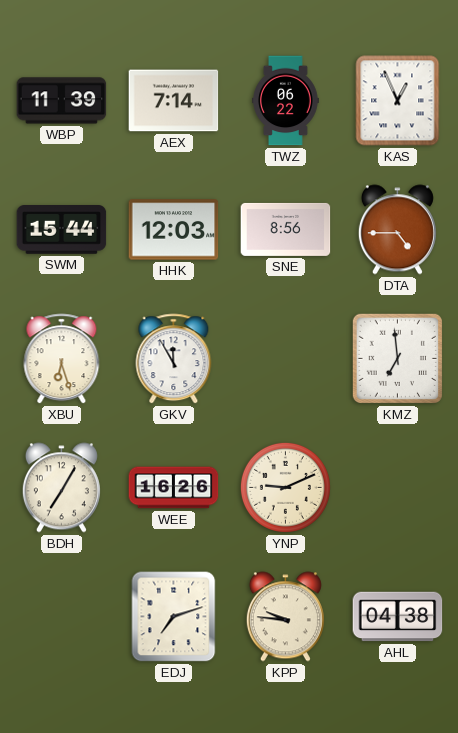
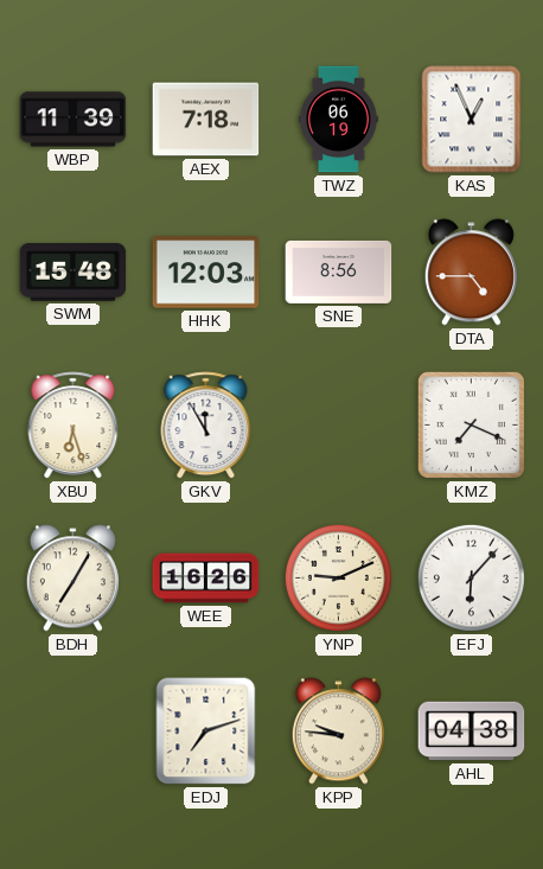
AEX: 7:14 -> 7:18
TWZ: 06:22 -> 06:19
SWM: 15:44 -> 15:48
KMZ: 6:59 -> 7:19
EFJ: none -> 6:07
